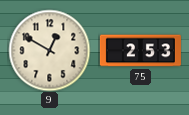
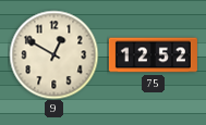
75: 2:53 -> 12:52
